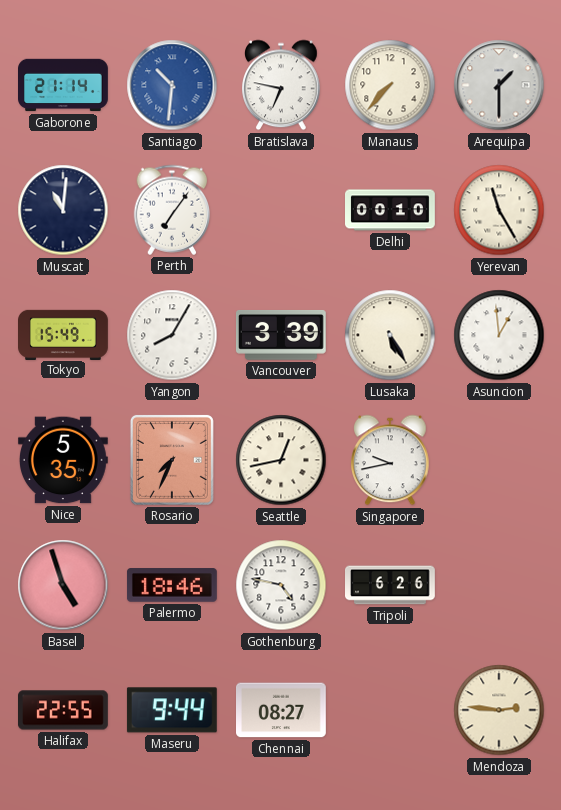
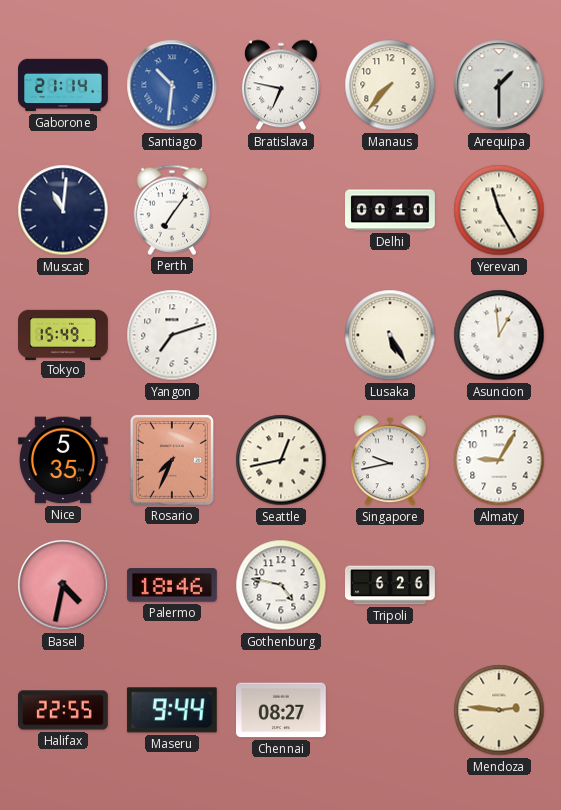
Yangon: 8:05 -> 7:12
Vancouver: 3:39 -> none
Almaty: none -> 9:05
Basel: 4:57 -> 4:32
